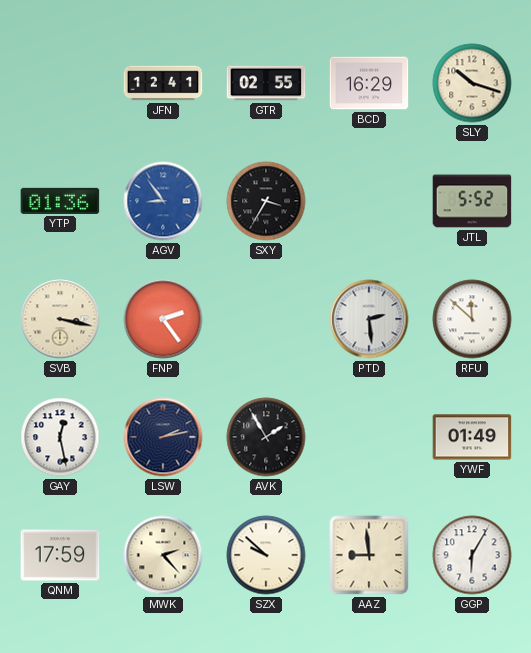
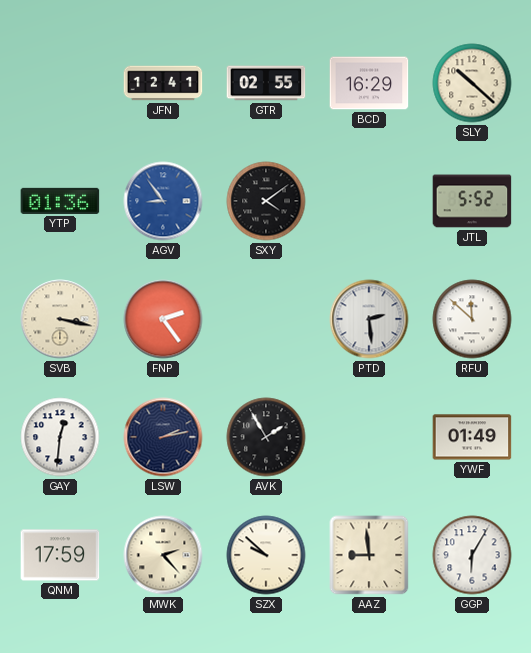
SLY: 10:18 -> 10:22
SXY: 3:35 -> 4:09
GAY: 12:28 -> 12:31
